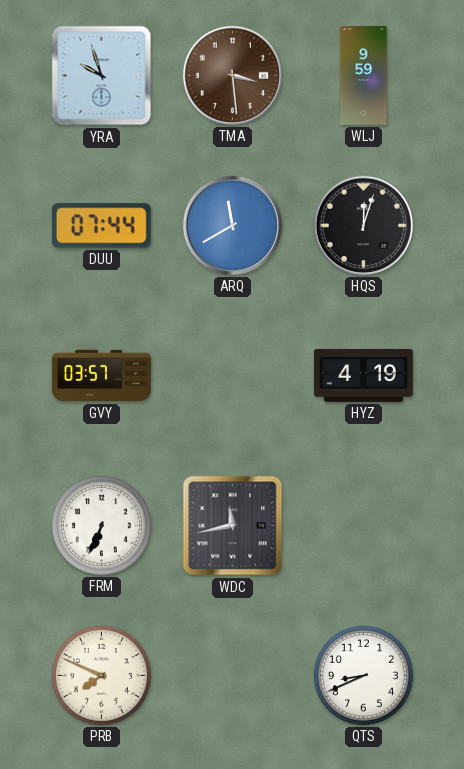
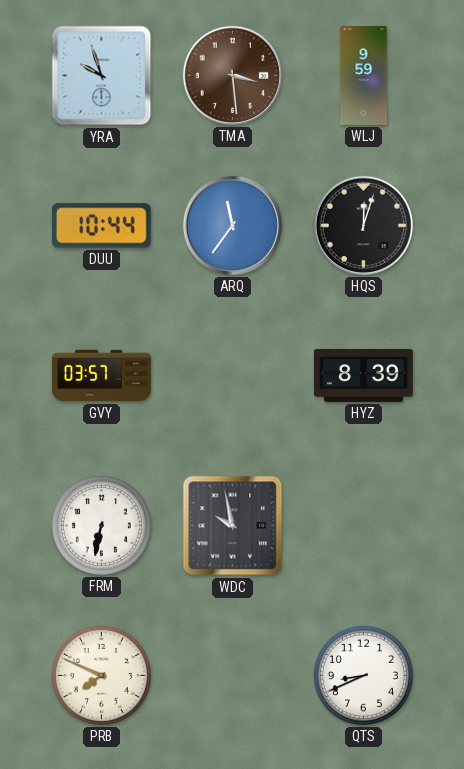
DUU: 07:44 -> 10:44
ARQ: 11:40 -> 11:36
HYZ: 4:19 -> 8:39
FRM: 6:34 -> 6:32
WDC: 11:43 -> 9:58
